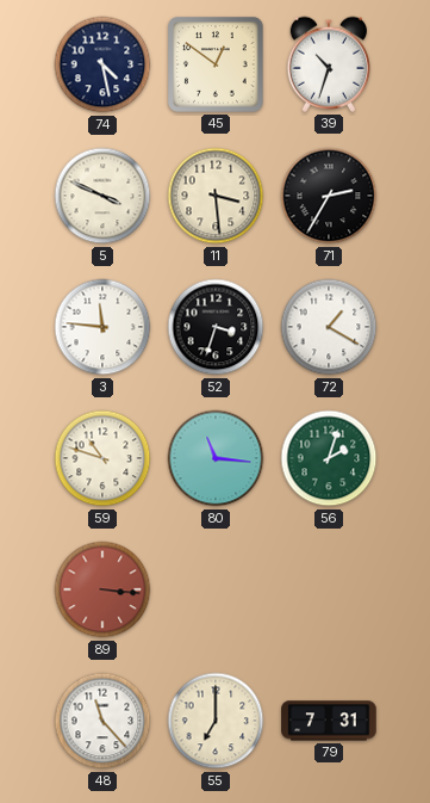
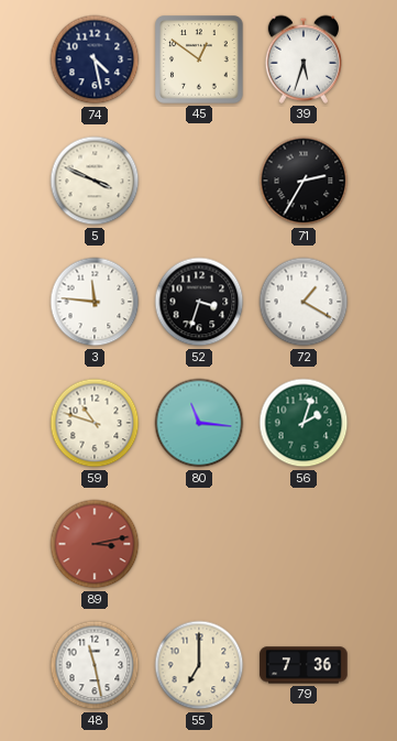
39: 10:33 -> 5:33
11: 3:29 -> none
89: 3:16 -> 3:13
48: 11:23 -> 11:28
79: 7:31 -> 7:36
